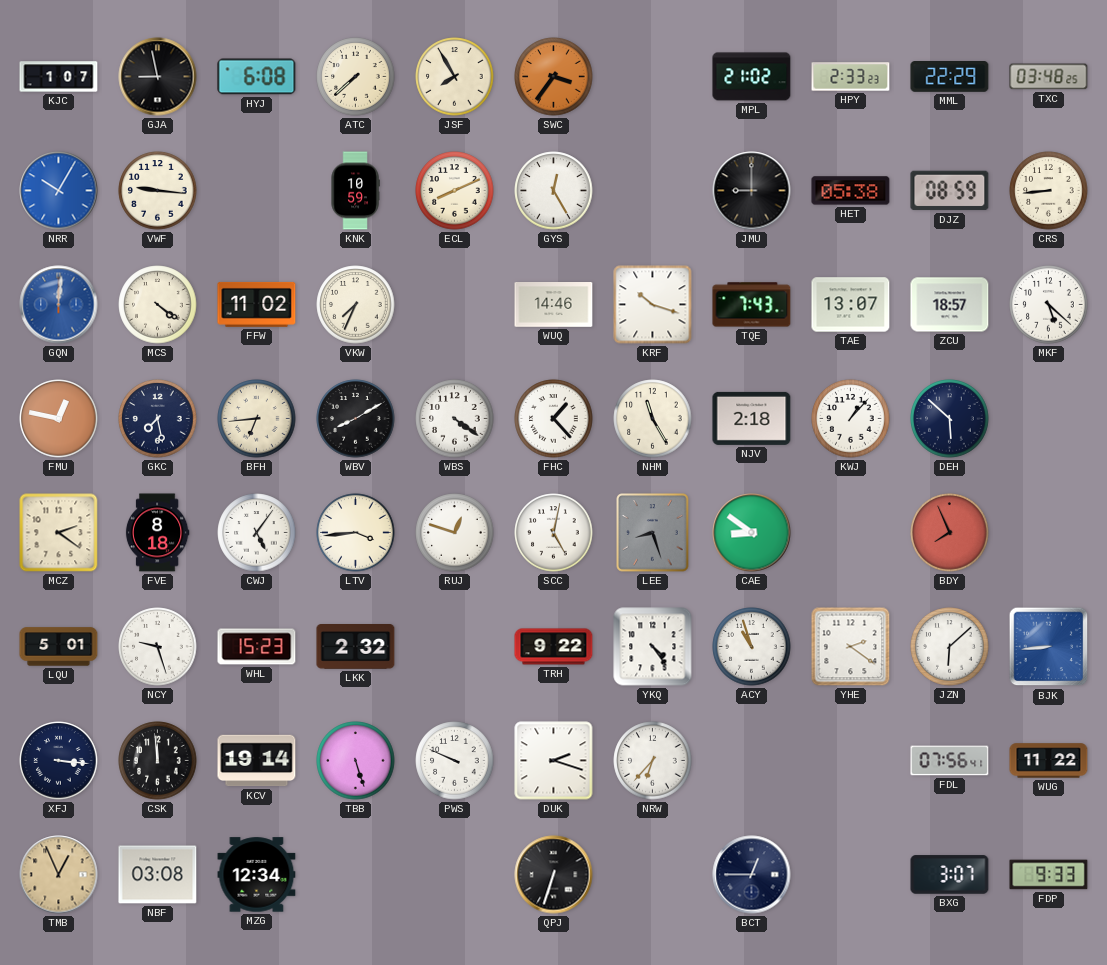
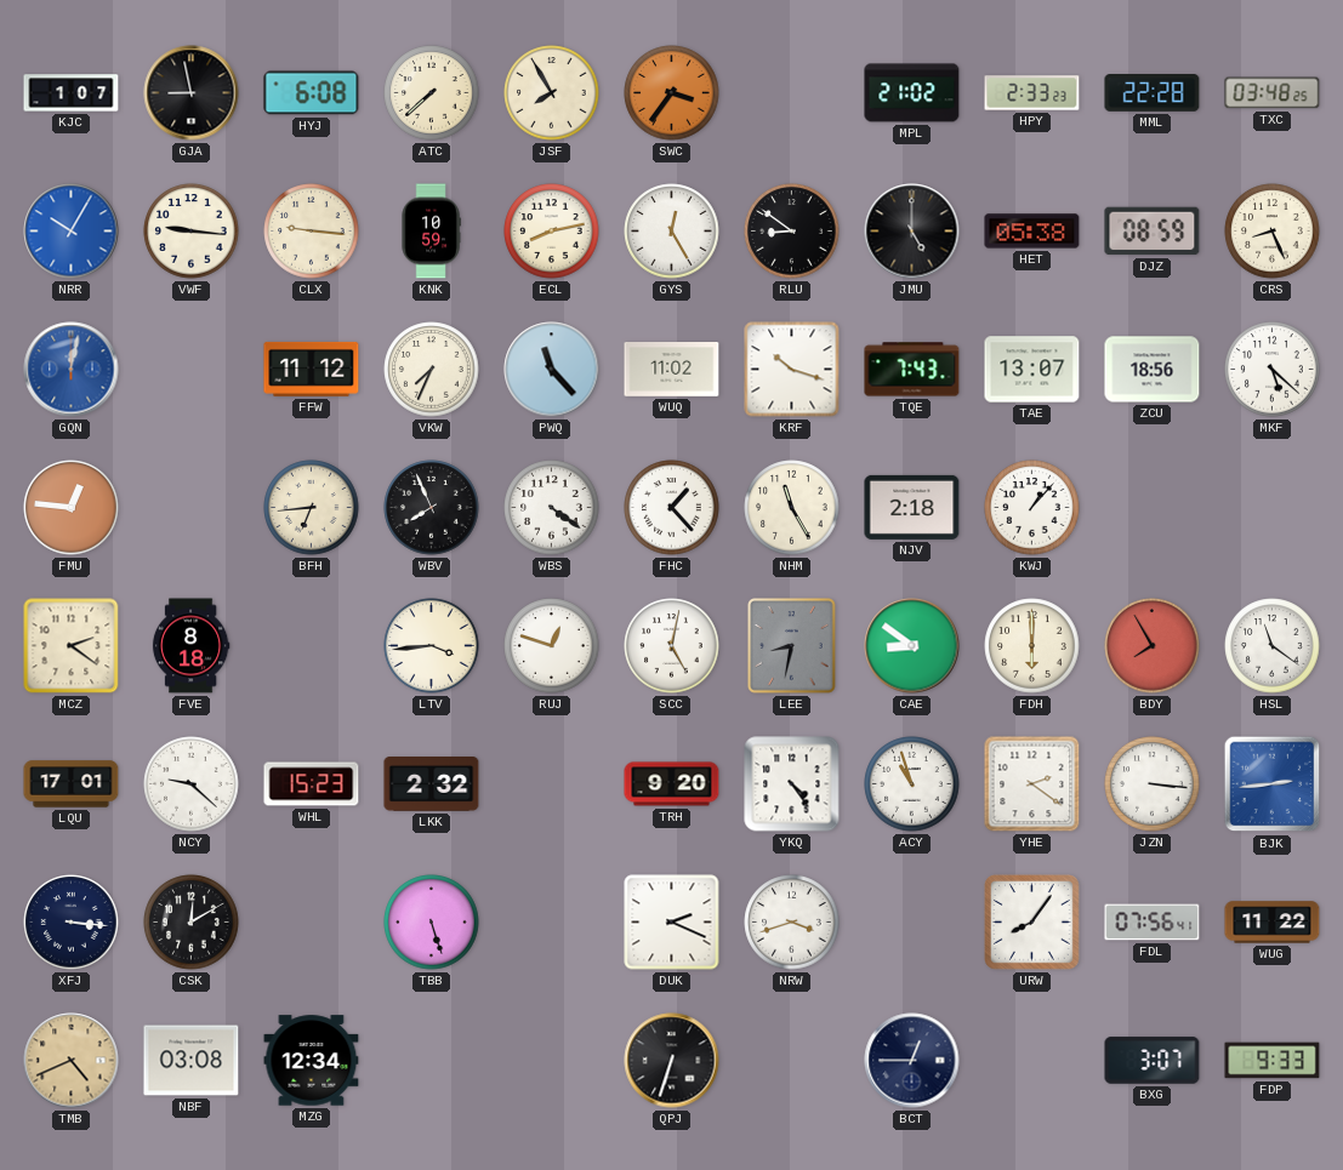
MML: 22:29 -> 22:28
CLX: none -> 9:16
ECL: 8:11 -> 8:13
RLU: none -> 8:51
JMU: 9:00 -> 5:00
CRS: 8:44 -> 8:26
GQN: 12:01 -> 12:02
MCS: 4:21 -> none
FFW: 11:02 -> 11:12
PWQ: none -> 11:23
WUQ: 14:46 -> 11:02
ZCU: 18:57 -> 18:56
FMU: 12:47 -> 12:46
GKC: 7:28 -> none
WBV: 8:10 -> 7:56
DEH: 5:52 -> none
CWJ: 5:06 -> none
LEE: 8:27 -> 8:32
FDH: none -> 6:00
BDY: 7:56 -> 7:55
HSL: none -> 11:21
LQU: 5:01 -> 17:01
NCY: 9:27 -> 9:22
TRH: 9:22 -> 9:20
JZN: 6:08 -> 3:16
BJK: 8:44 -> 2:44
CSK: 11:59 -> 12:10
KCV: 19:14 -> none
PWS: 9:49 -> none
DUK: 2:18 -> 2:19
NRW: 6:37 -> 3:42
URW: none -> 8:06
TMB: 12:56 -> 4:41
